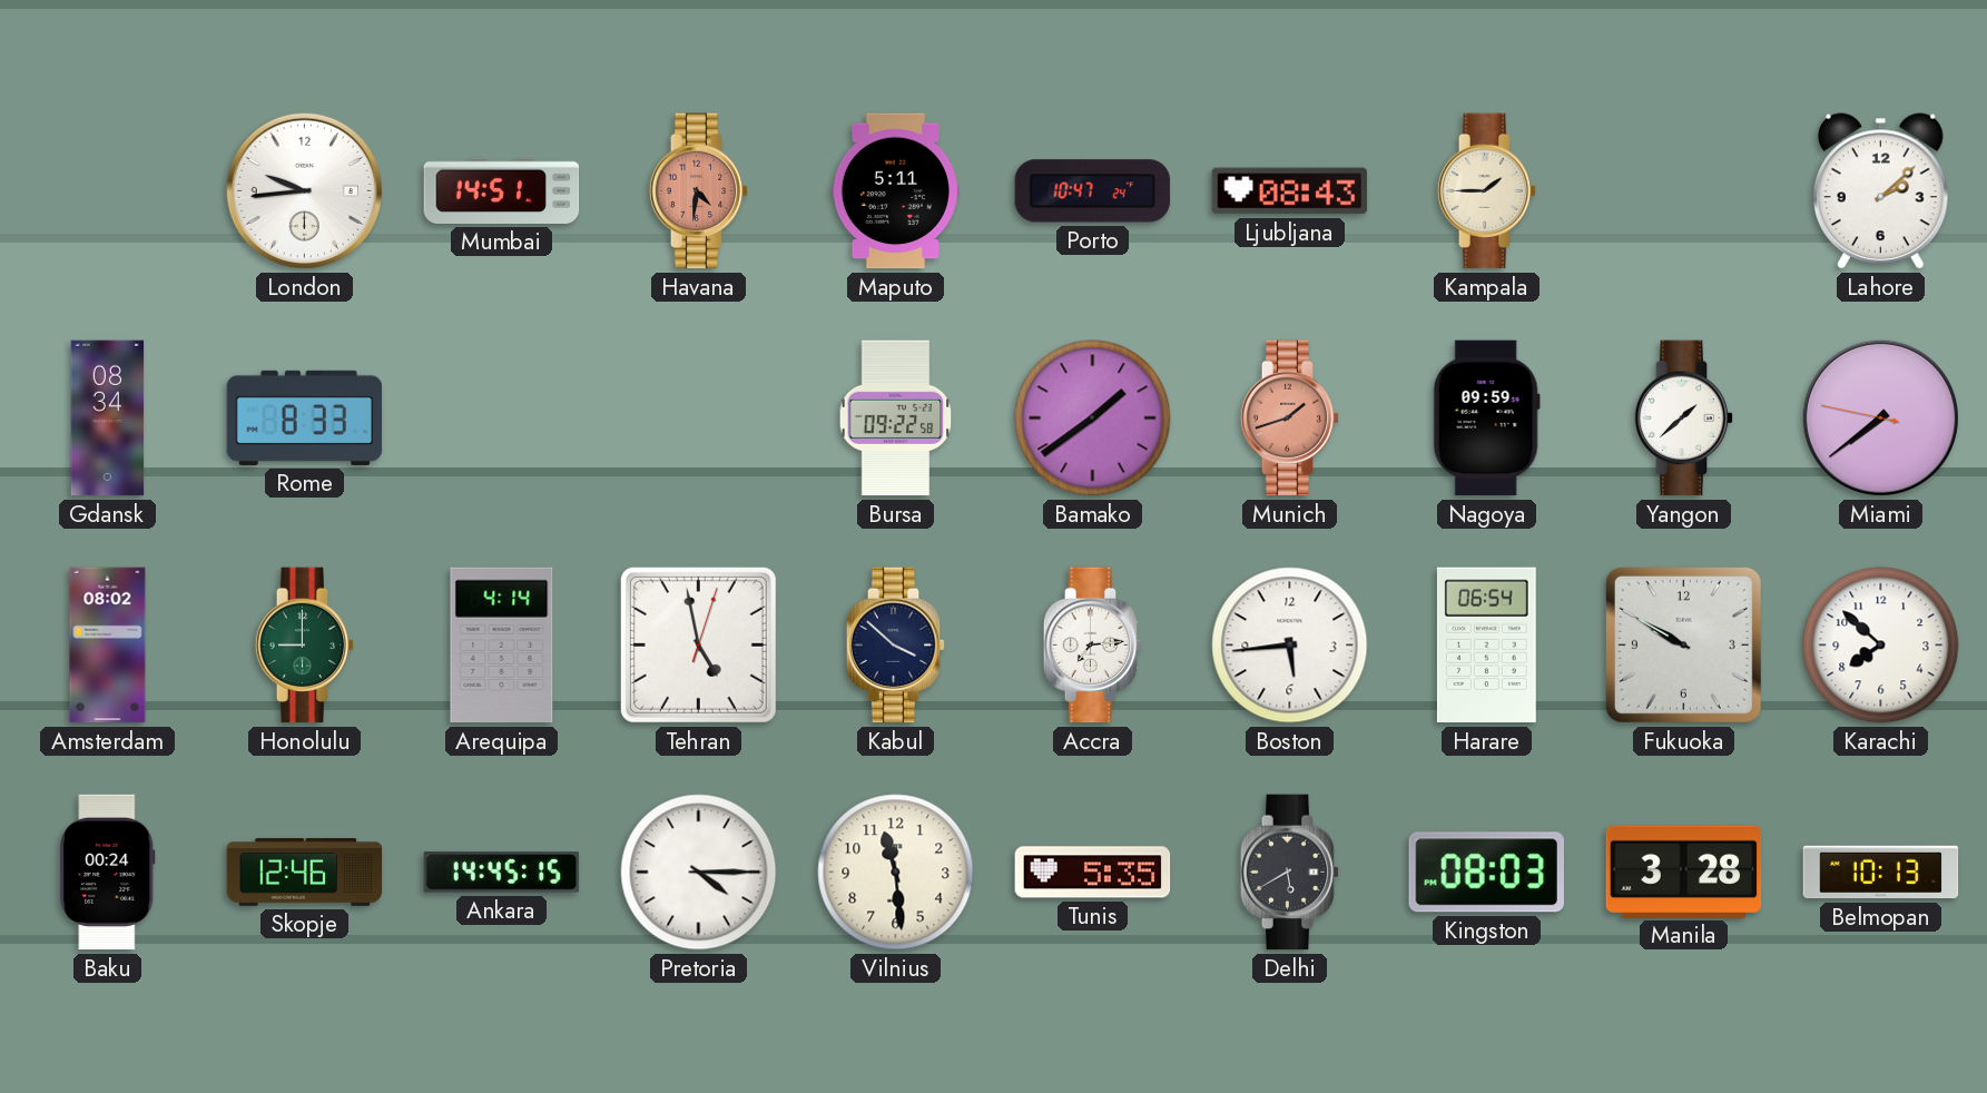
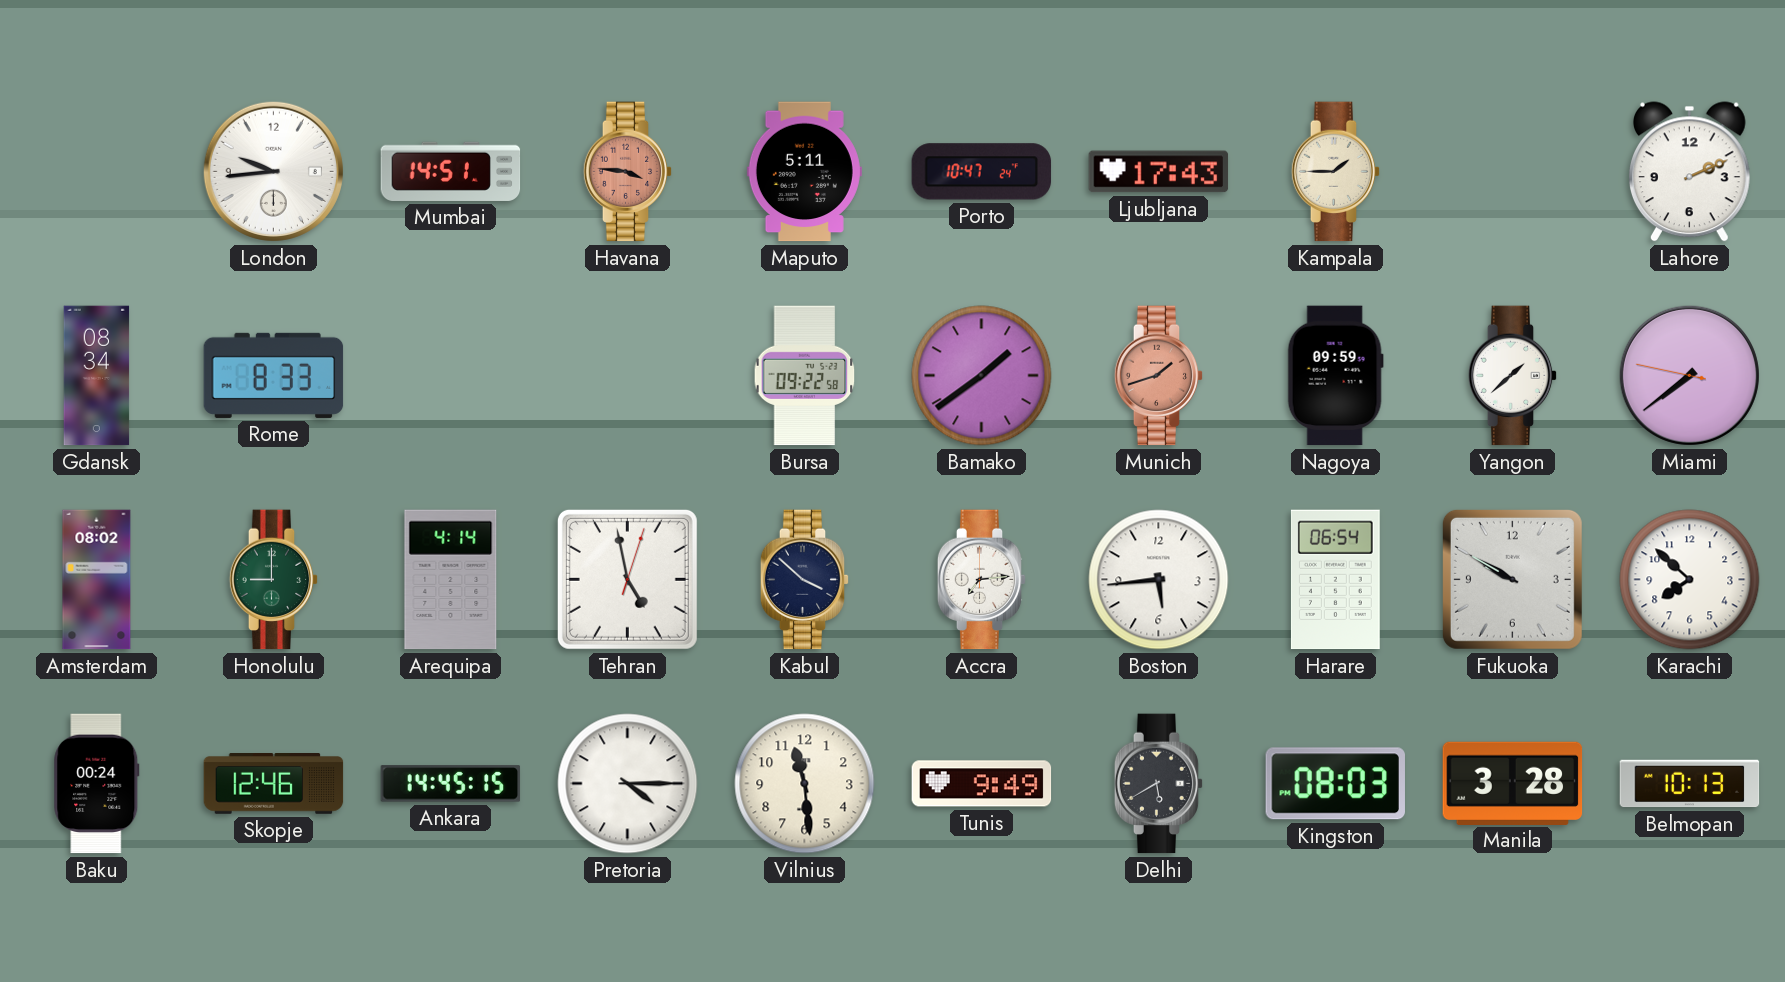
Havana: 4:31 -> 3:46
Ljubljana: 08:43 -> 17:43
Lahore: 2:08 -> 2:11
Tunis: 5:35 -> 9:49
